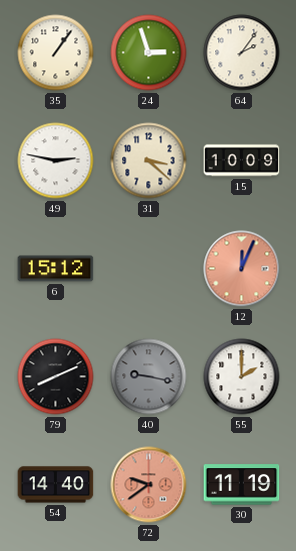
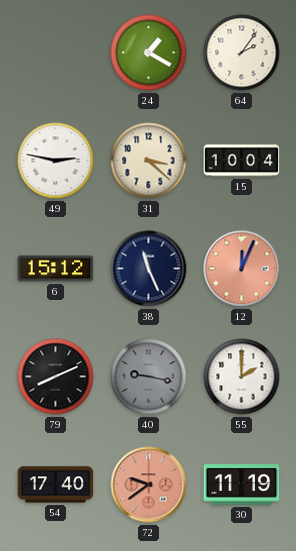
35: 1:06 -> none
24: 2:57 -> 1:20
15: 10:09 -> 10:04
38: none -> 11:26
54: 14:40 -> 17:40
